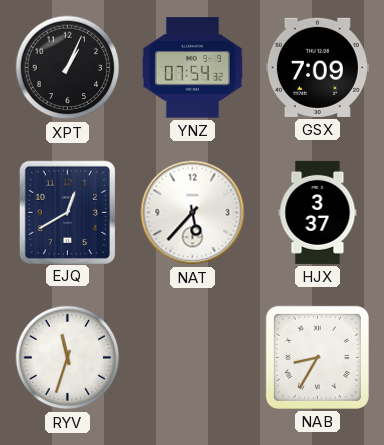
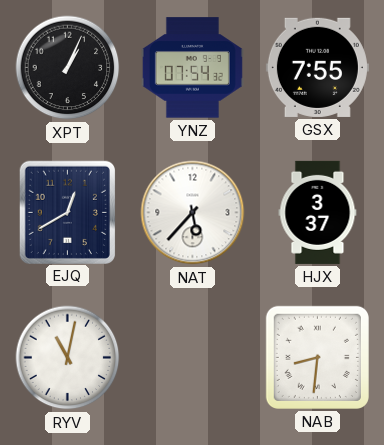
GSX: 7:09 -> 7:55
RYV: 11:33 -> 11:02
NAB: 8:35 -> 8:31
